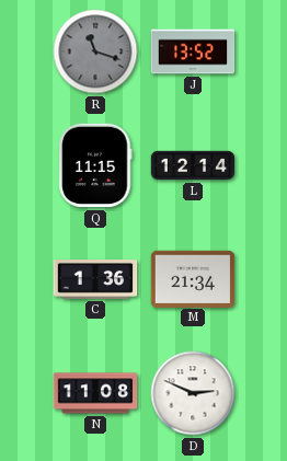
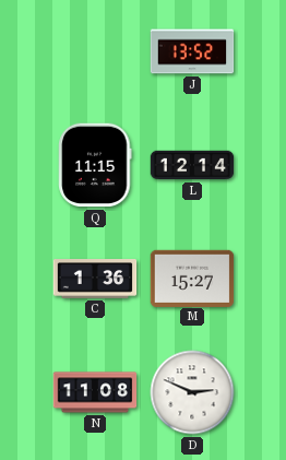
R: 11:18 -> none
M: 21:34 -> 15:27
